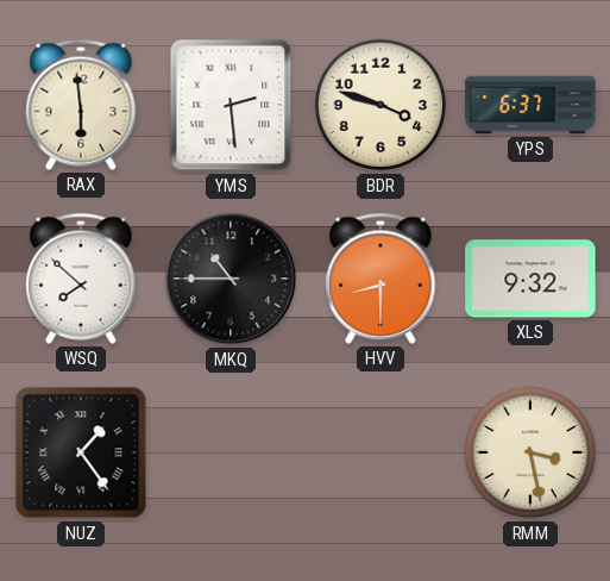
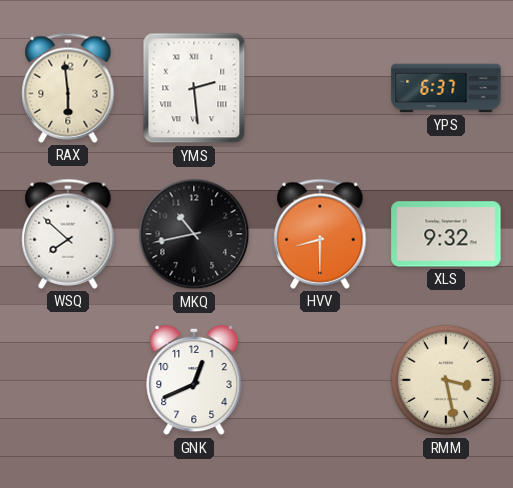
BDR: 3:48 -> none
MKQ: 10:45 -> 10:43
NUZ: 1:24 -> none
GNK: none -> 12:41
